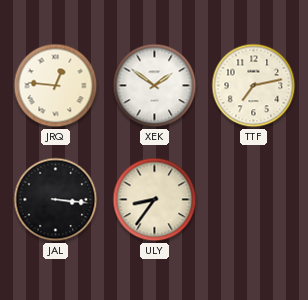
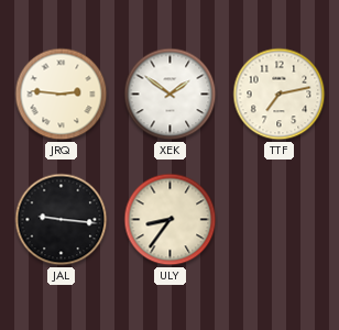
JRQ: 12:46 -> 2:46
JAL: 3:16 -> 9:16
